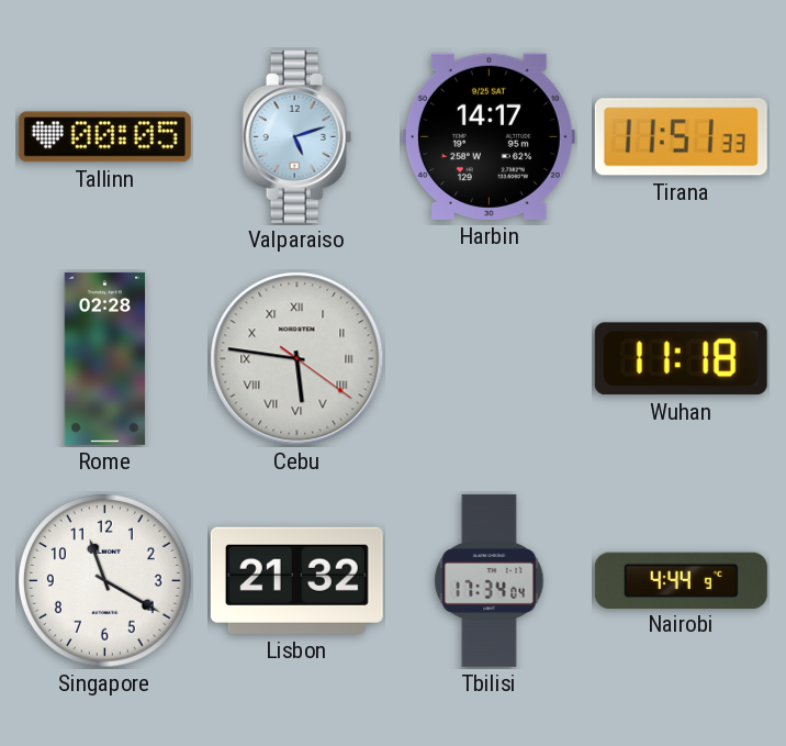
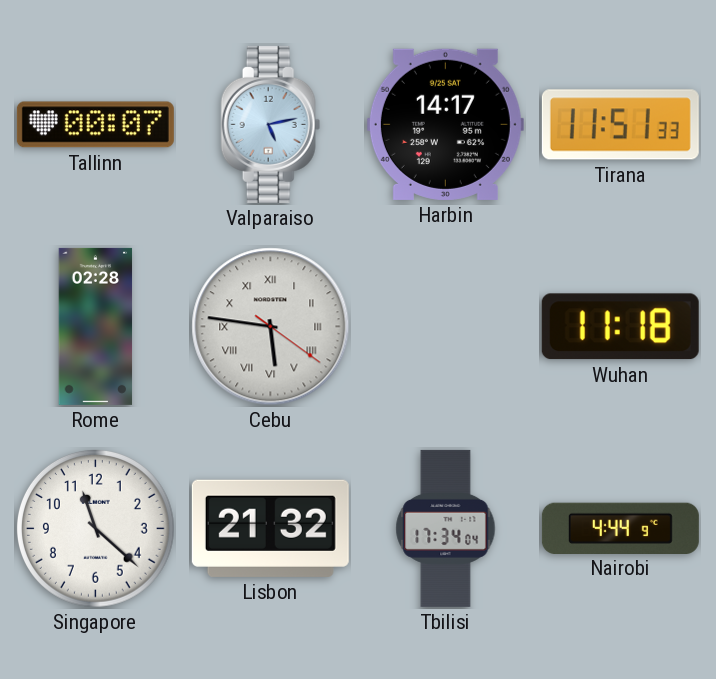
Tallinn: 00:05 -> 00:07
Valparaiso: 5:12 -> 5:13
Singapore: 11:20 -> 11:22
